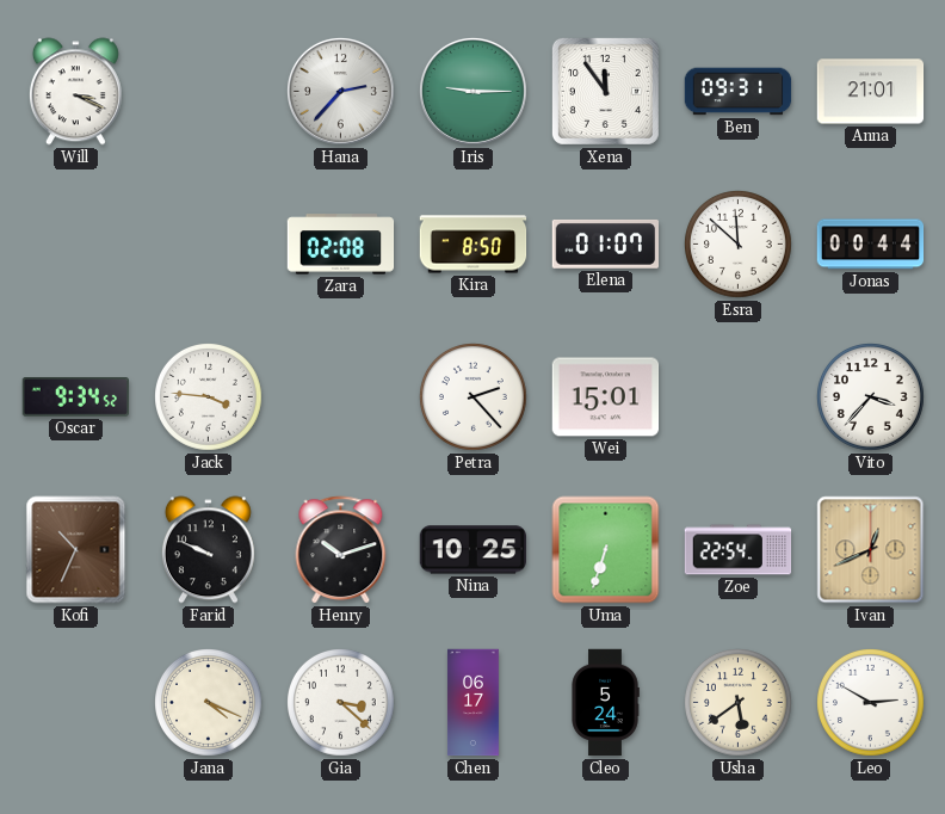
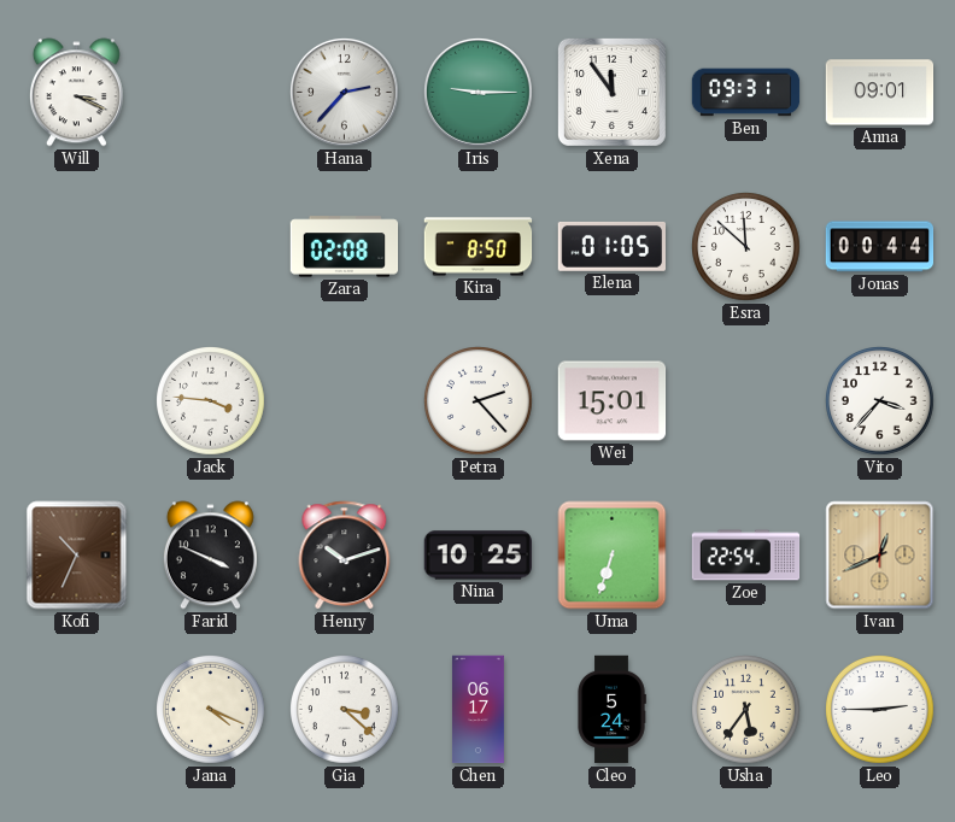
Anna: 21:01 -> 09:01
Elena: 01:07 -> 01:05
Oscar: 9:34 -> none
Farid: 9:49 -> 3:49
Usha: 5:39 -> 5:36
Leo: 2:50 -> 2:45
